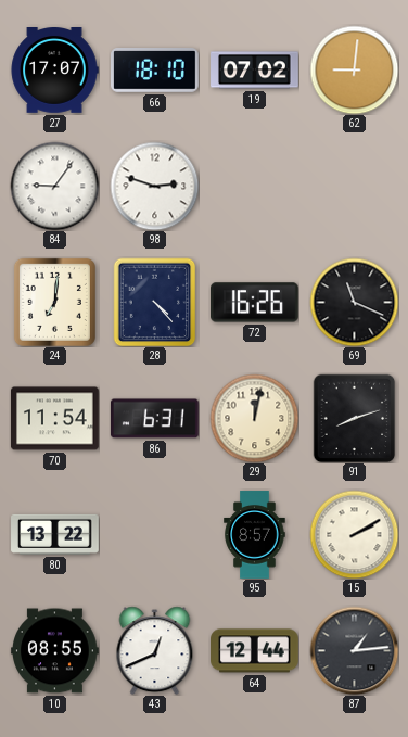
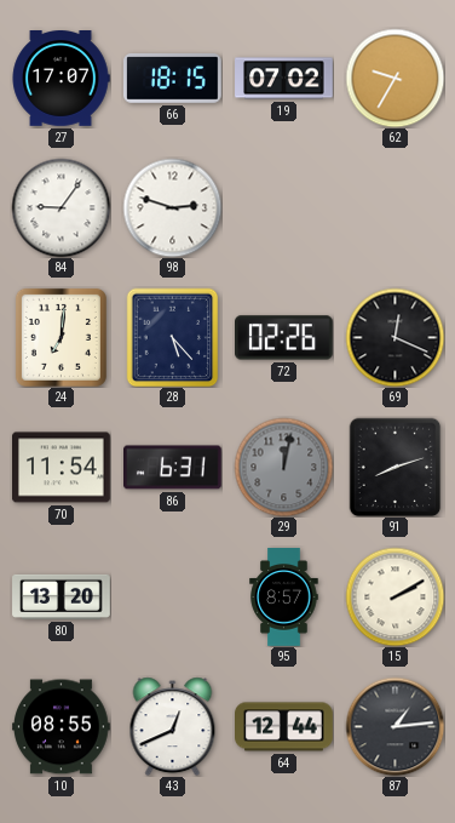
66: 18:10 -> 18:15
62: 9:01 -> 9:35
28: 4:23 -> 5:23
72: 16:26 -> 02:26
69: 11:19 -> 12:19
29 dial: cream -> grey
80: 13:22 -> 13:20
